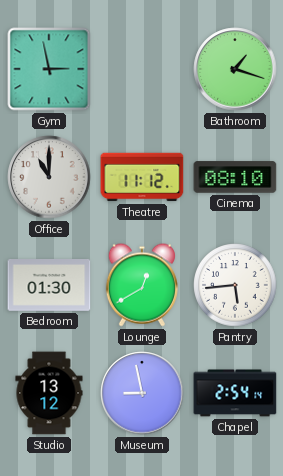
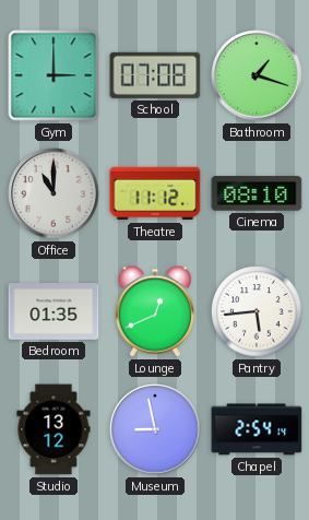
Gym: 2:58 -> 3:00
School: none -> 07:08
Bedroom: 01:30 -> 01:35
Lounge: 12:40 -> 12:41
